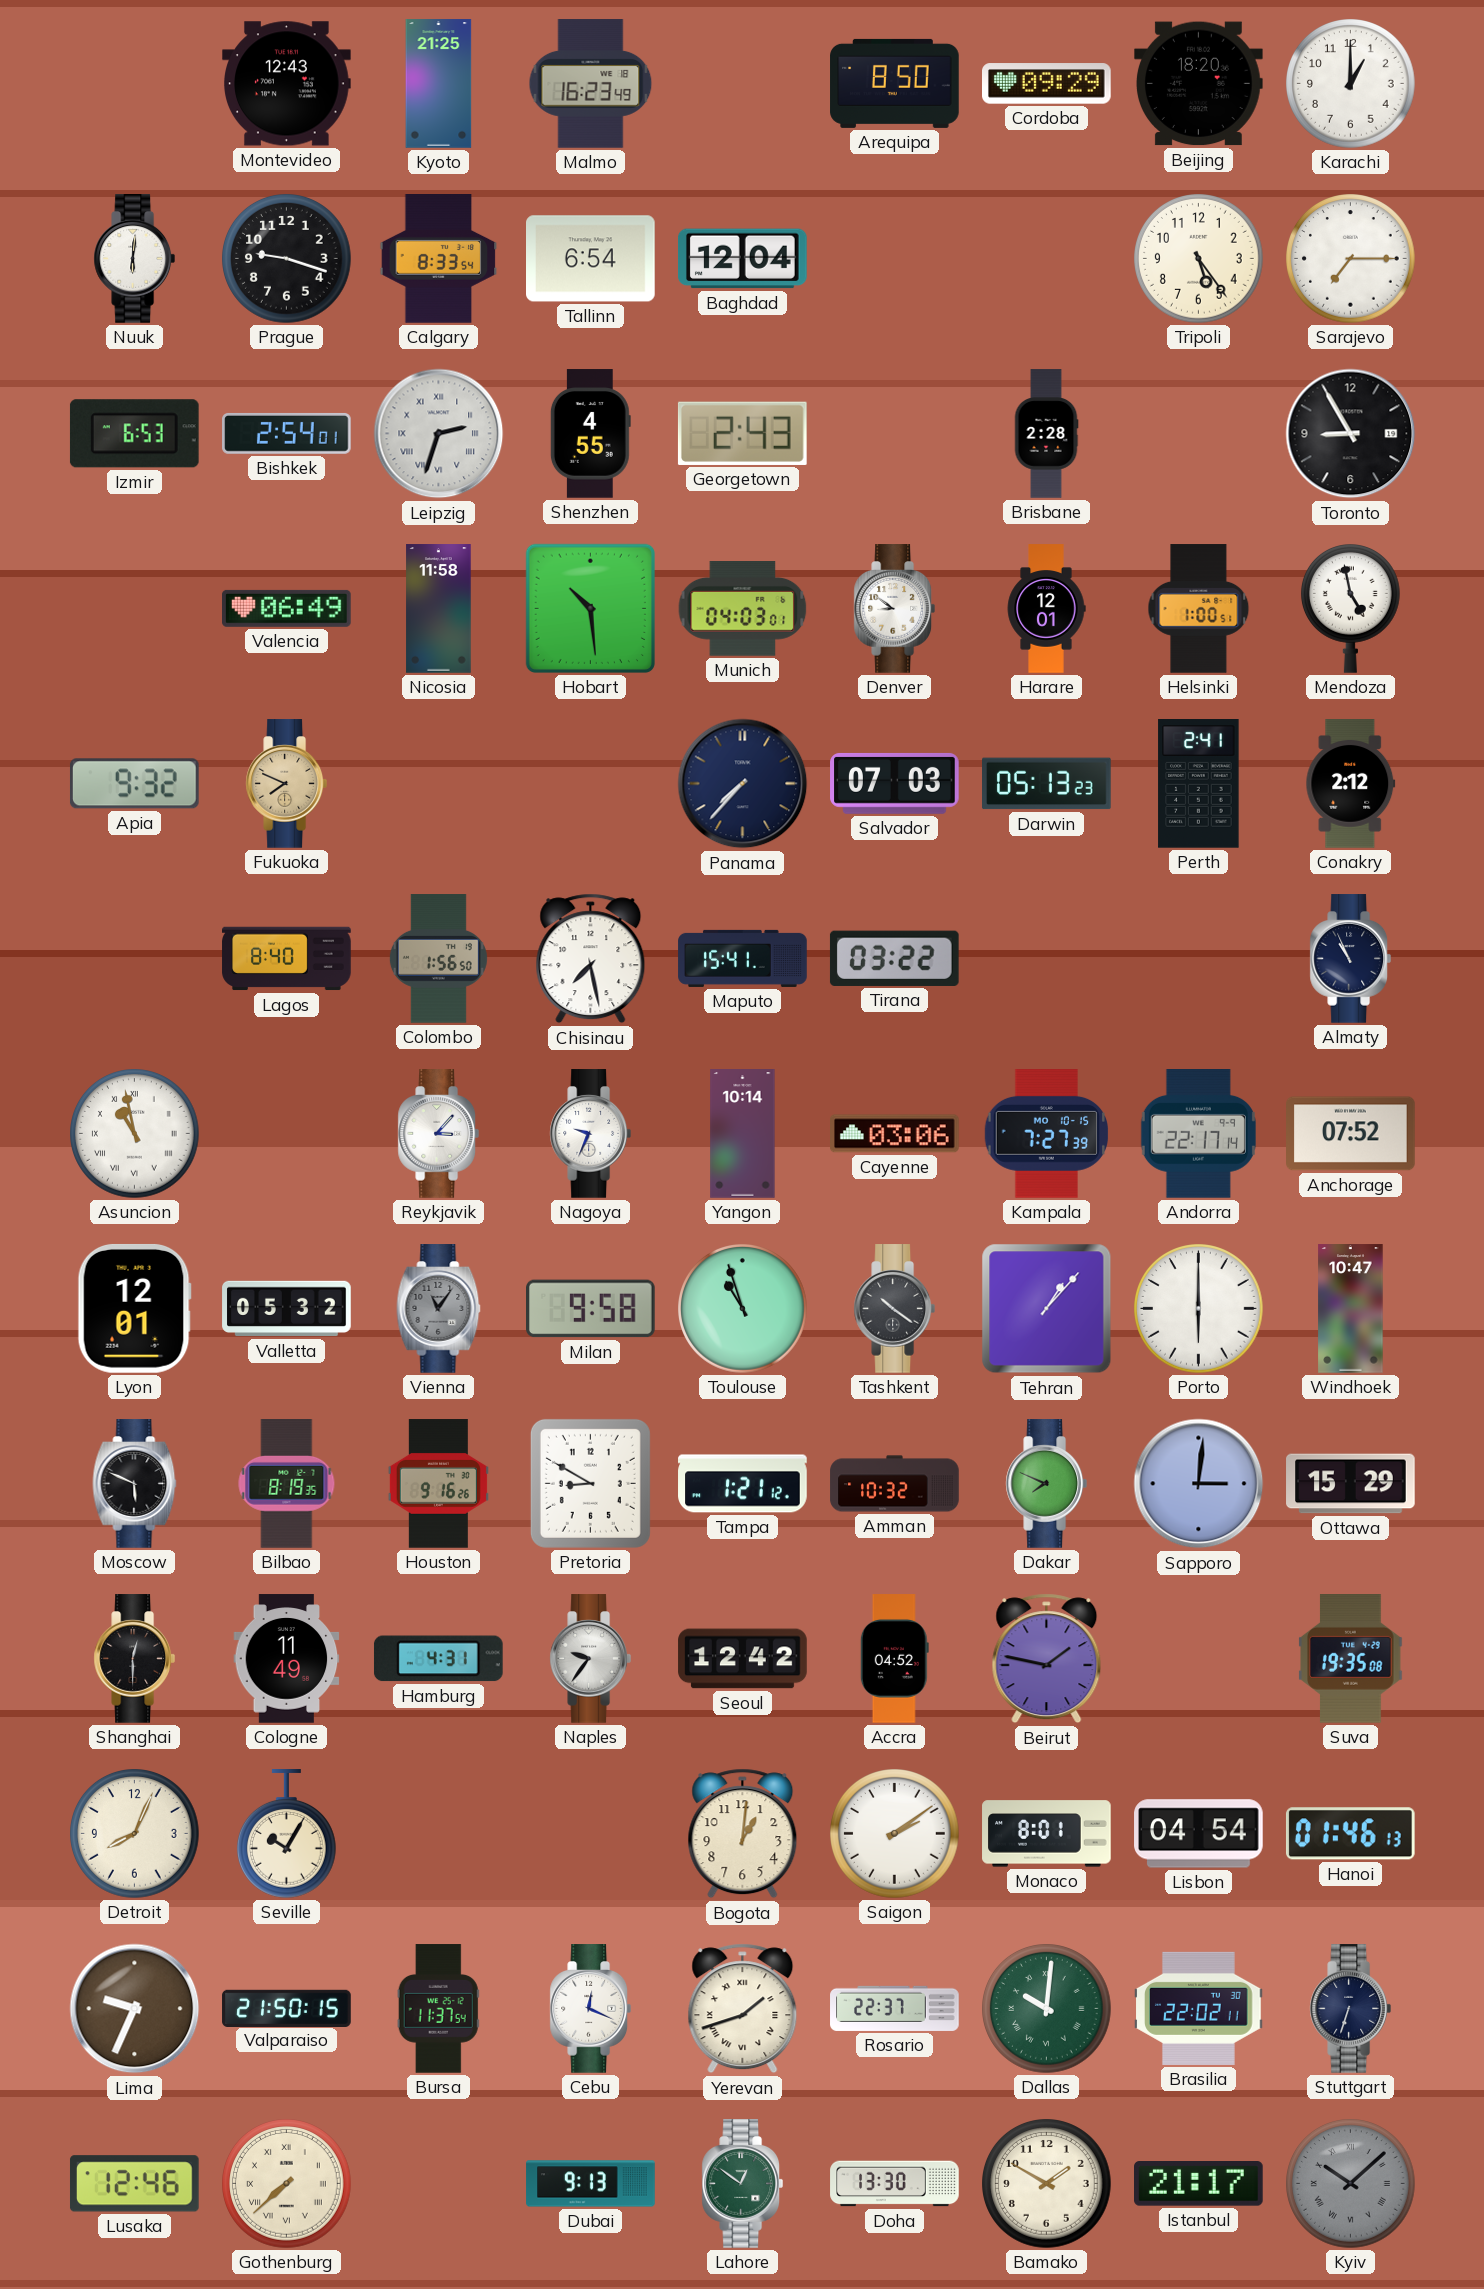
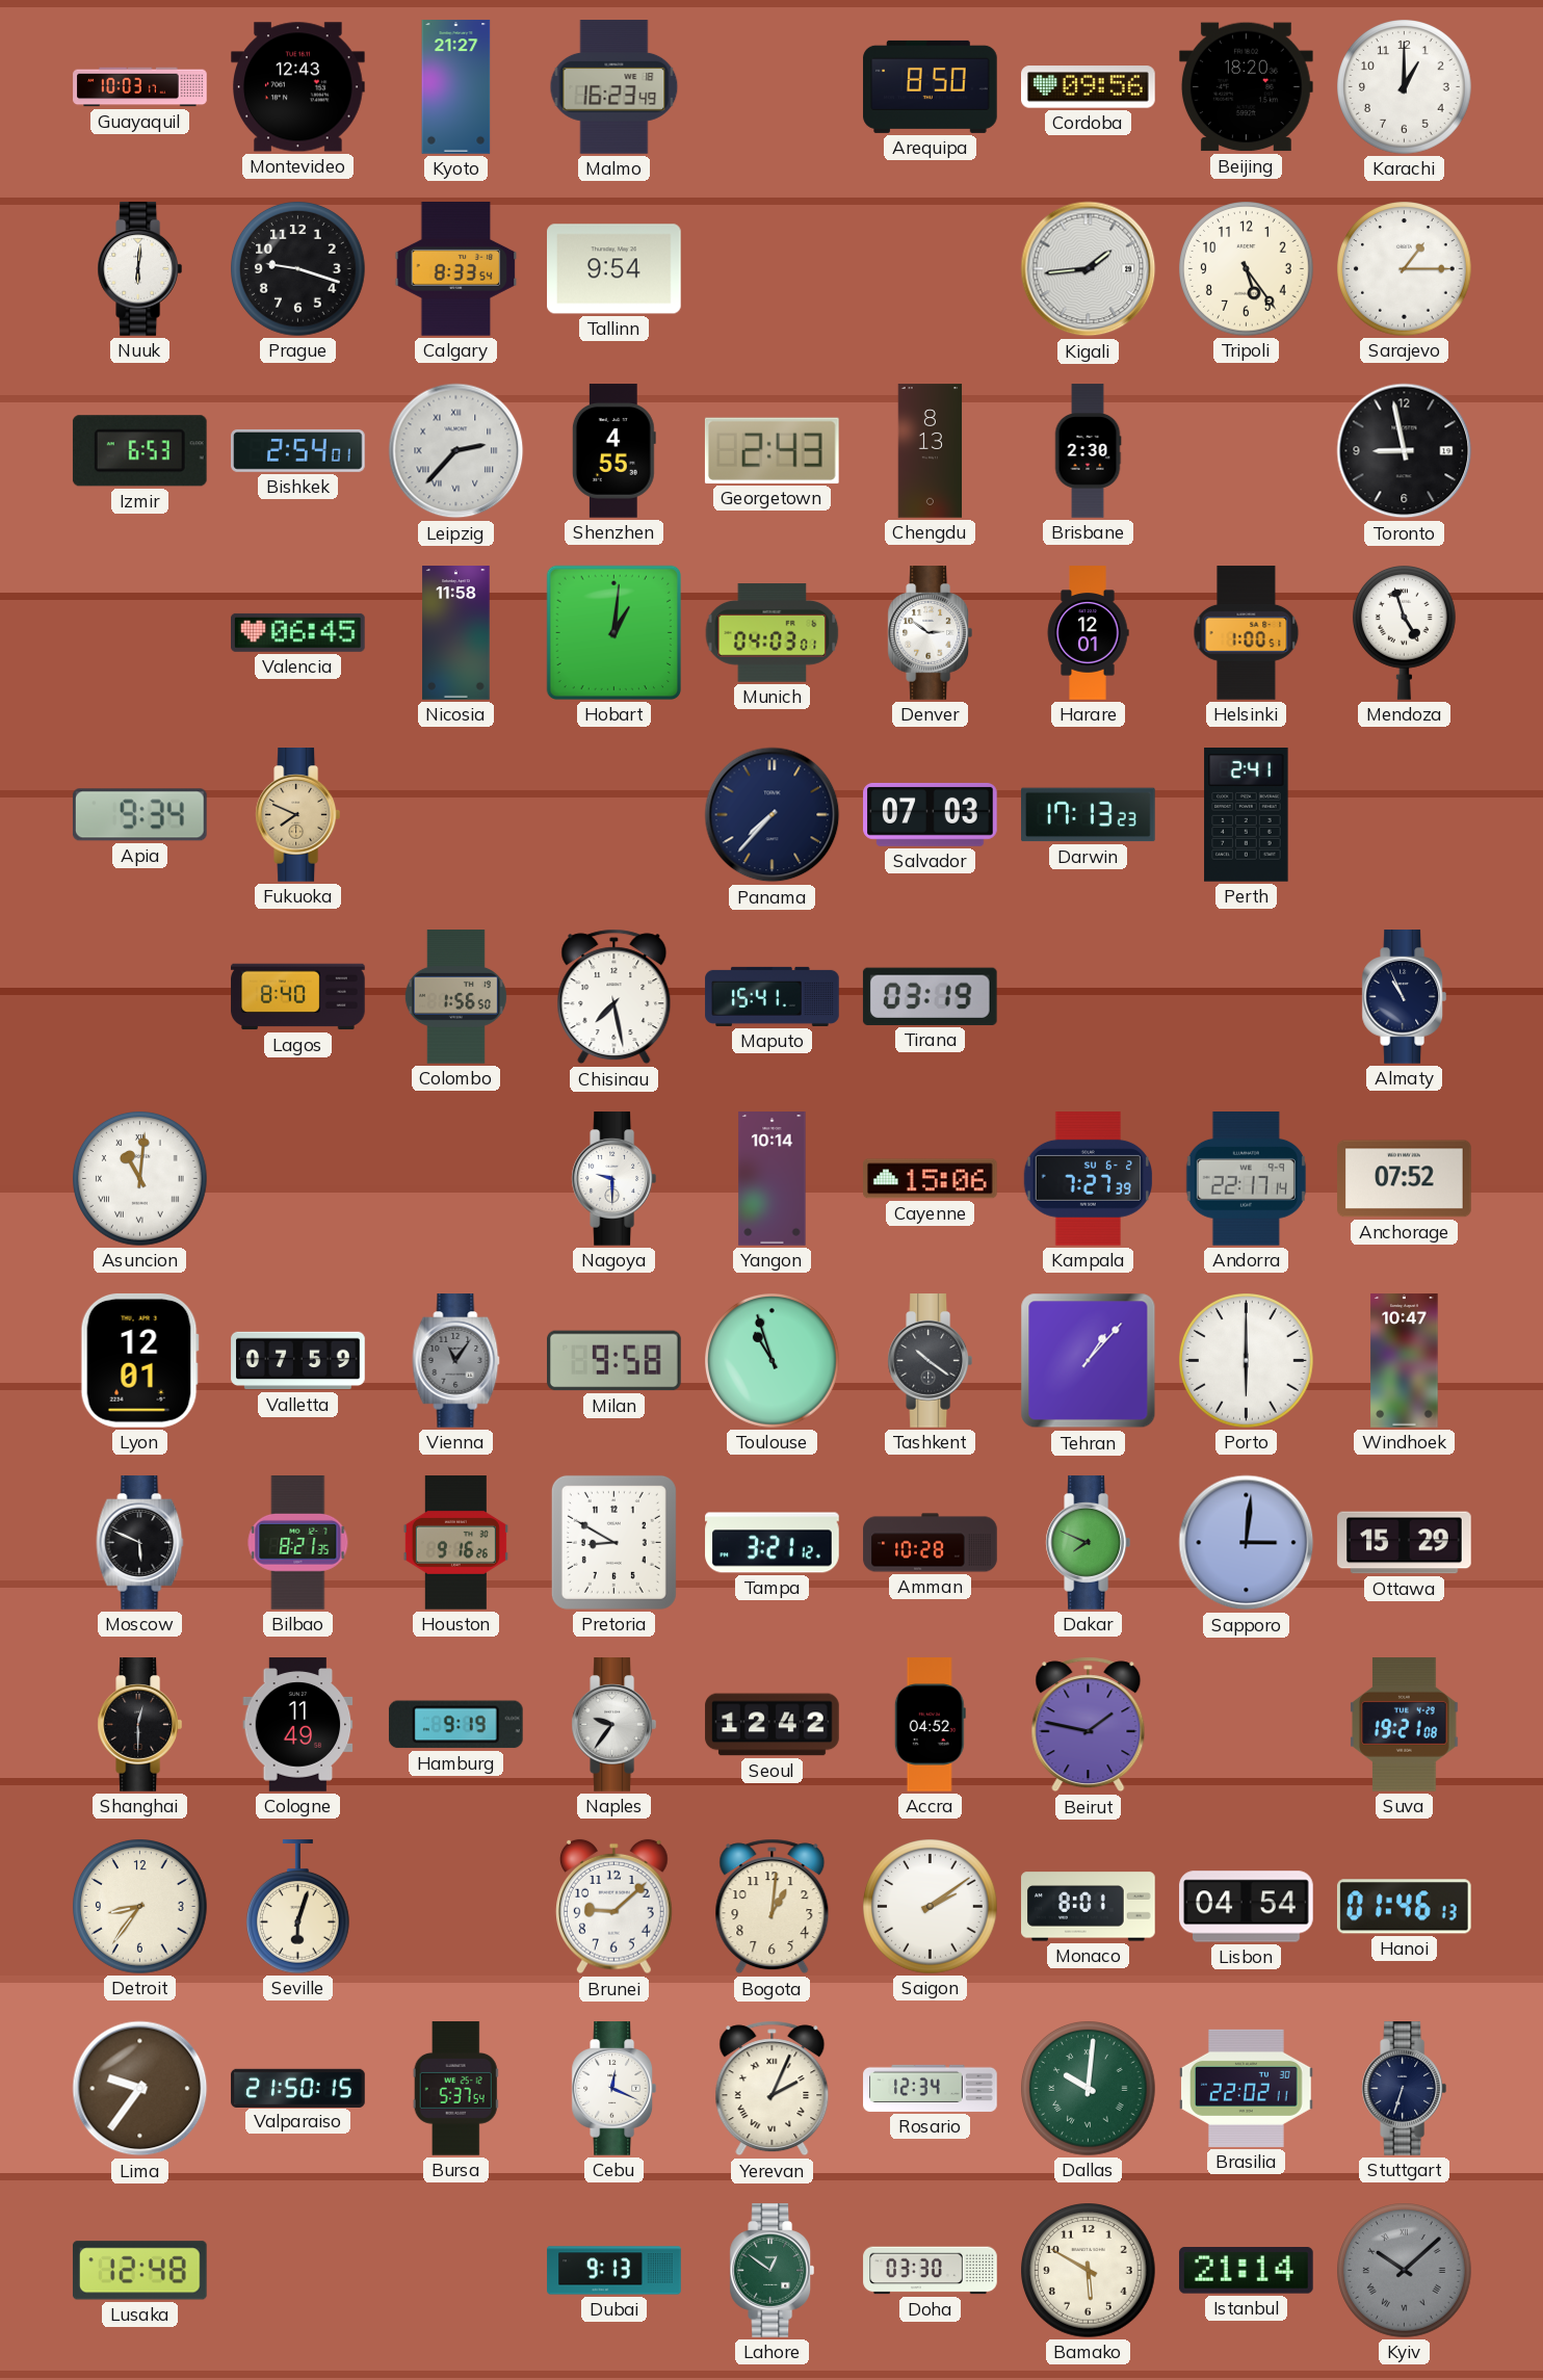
Guayaquil: none -> 10:03
Kyoto: 21:25 -> 21:27
Cordoba: 09:29 -> 09:56
Tallinn: 6:54 -> 9:54
Baghdad: 12:04 -> none
Kigali: none -> 1:44
Sarajevo: 7:15 -> 1:15
Leipzig: 2:33 -> 2:37
Chengdu: none -> 8:13
Brisbane: 2:28 -> 2:30
Toronto: 8:55 -> 8:58
Valencia: 06:49 -> 06:45
Hobart: 10:29 -> 1:01
Denver: 8:51 -> 2:51
Mendoza: 4:58 -> 4:57
Apia: 9:32 -> 9:34
Darwin: 05:13 -> 17:13
Conakry: 2:12 -> none
Tirana: 03:22 -> 03:19
Asuncion: 10:58 -> 11:01
Reykjavik: 3:07 -> none
Nagoya: 9:34 -> 9:30
Cayenne: 03:06 -> 15:06
Kampala date: MO 10-15 -> SU 6-2
Valletta: 05:32 -> 07:59
Bilbao: 8:19 -> 8:21
Tampa: 1:21 -> 3:21
Amman: 10:32 -> 10:28
Hamburg: 4:31 -> 9:19
Suva: 19:35 -> 19:21
Detroit: 8:04 -> 8:36
Seville: 10:05 -> 6:03
Brunei: none -> 9:08
Lima: 9:34 -> 9:36
Bursa: 11:37 -> 5:37
Yerevan: 1:42 -> 2:04
Rosario: 22:37 -> 12:34
Lusaka: 12:46 -> 12:48
Gothenburg: 7:38 -> none
Doha: 13:30 -> 03:30
Bamako: 1:50 -> 5:50
Istanbul: 21:17 -> 21:14
